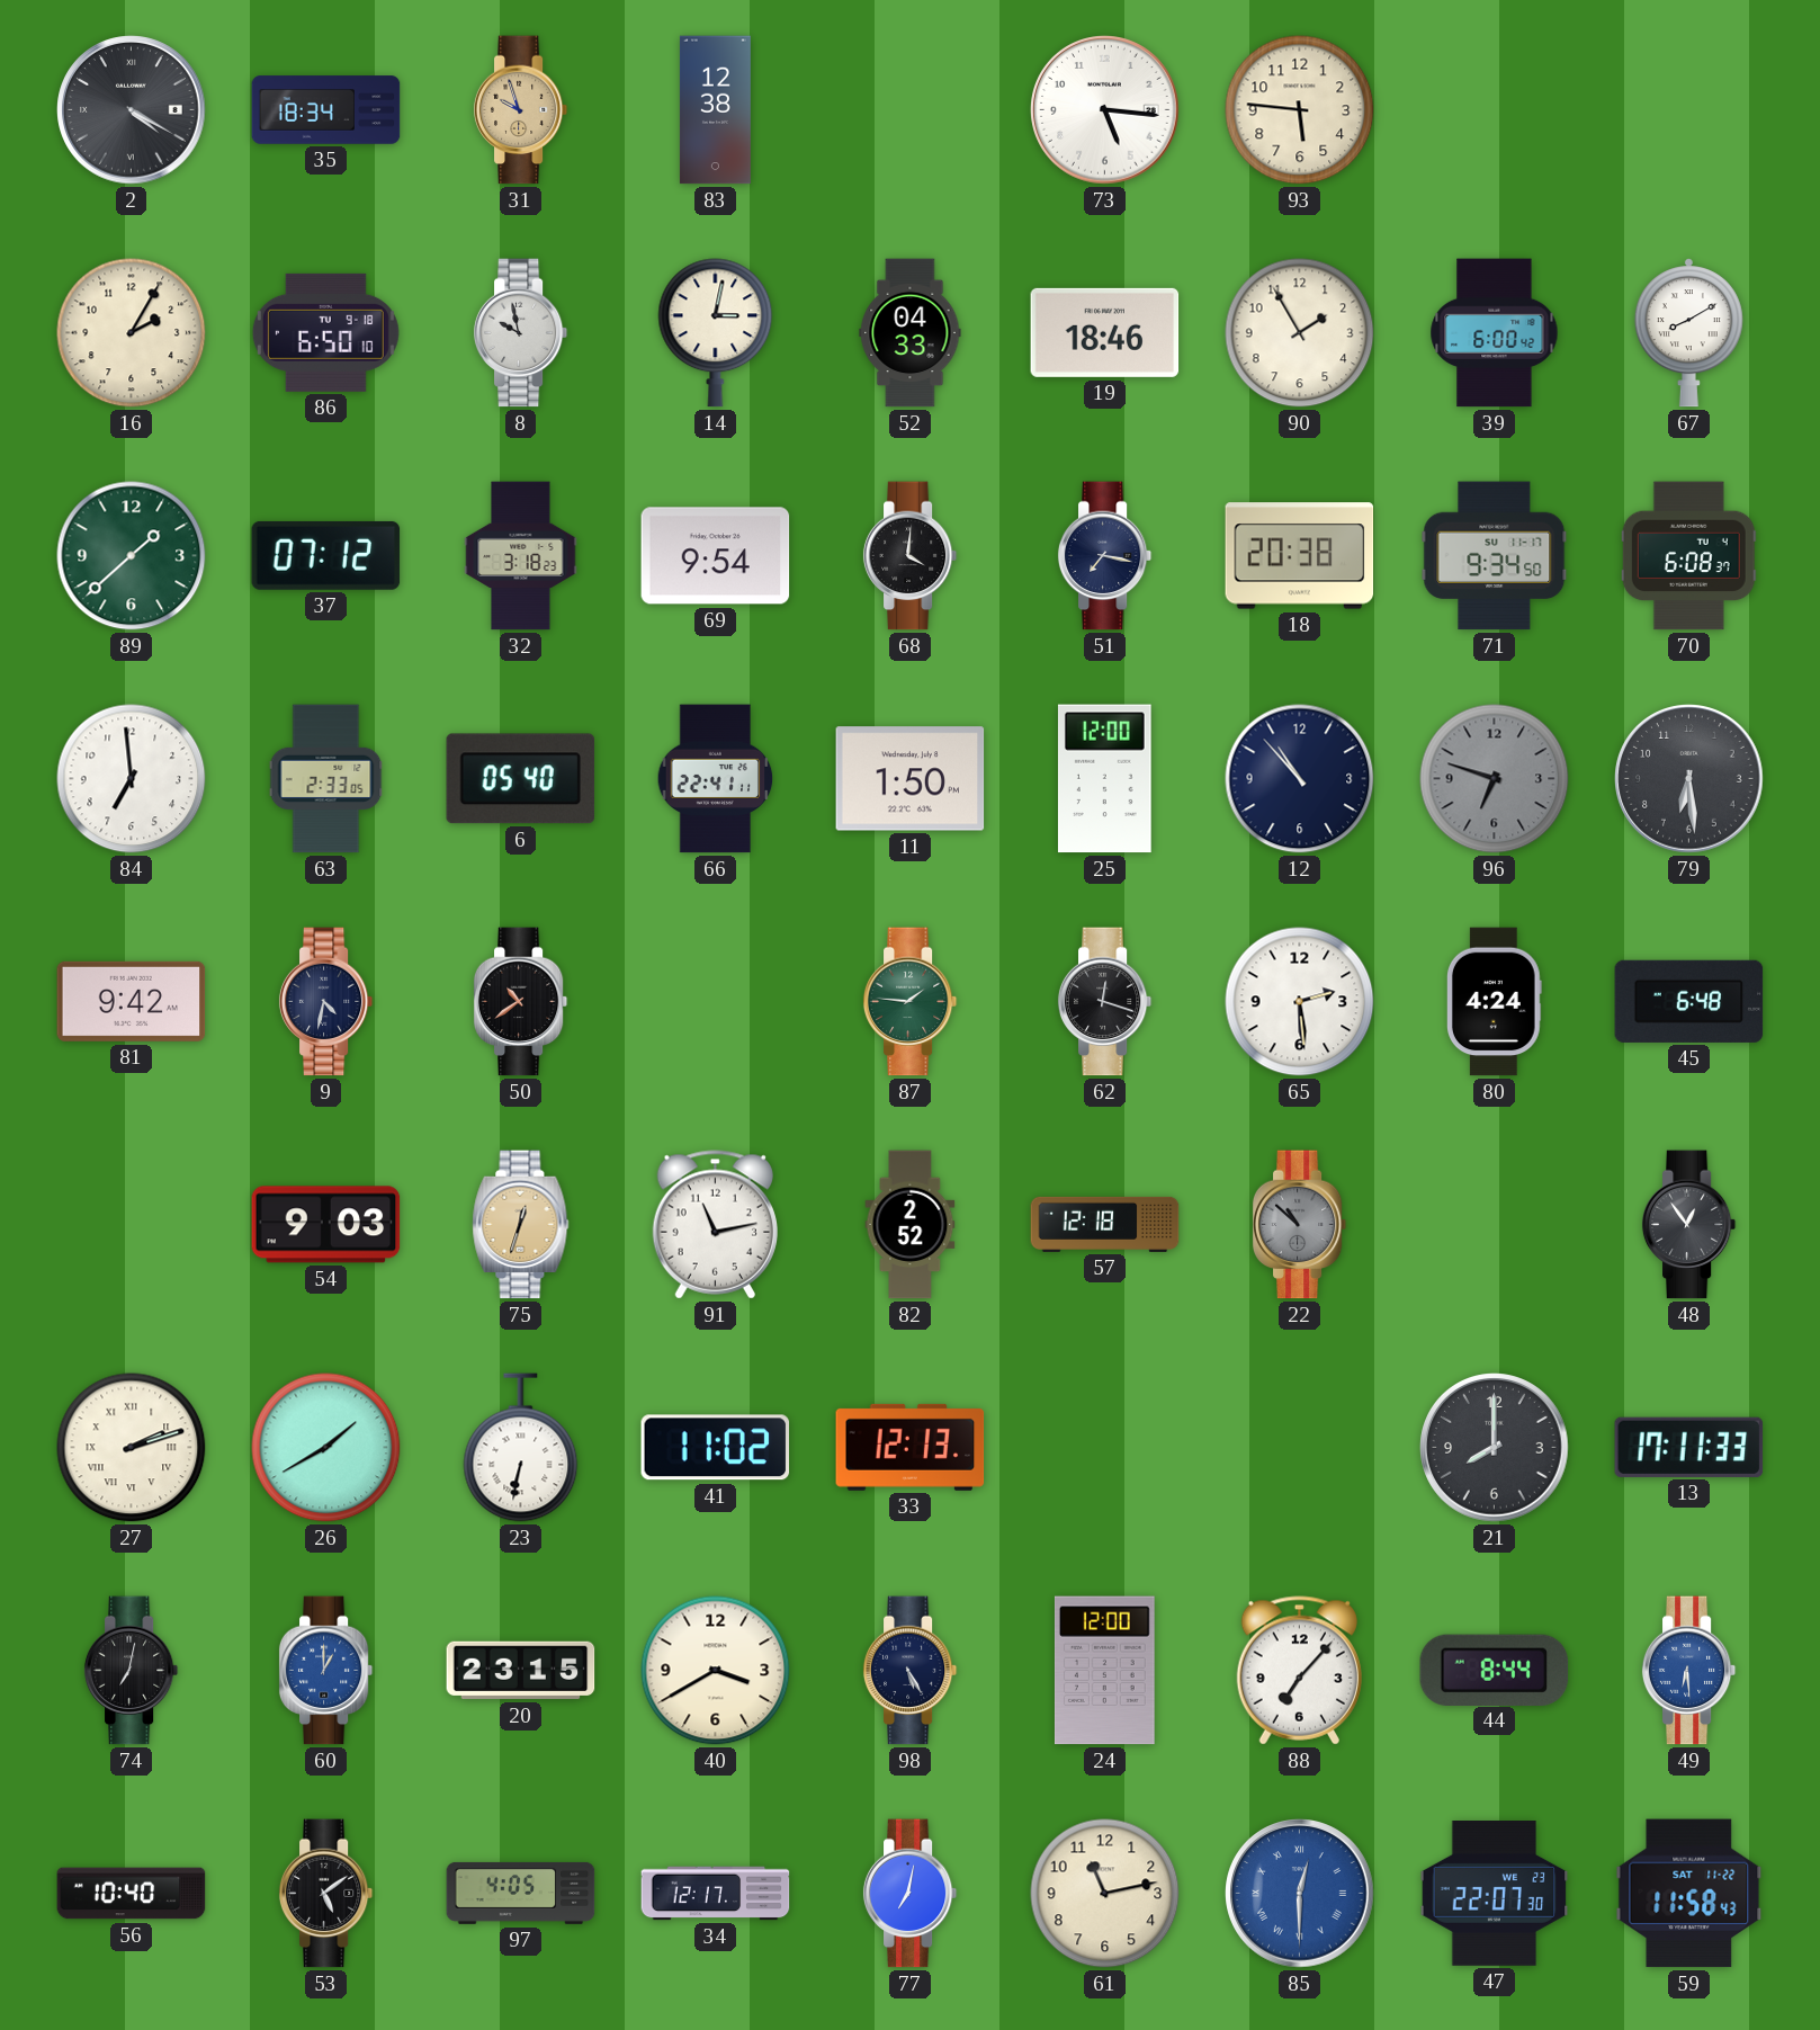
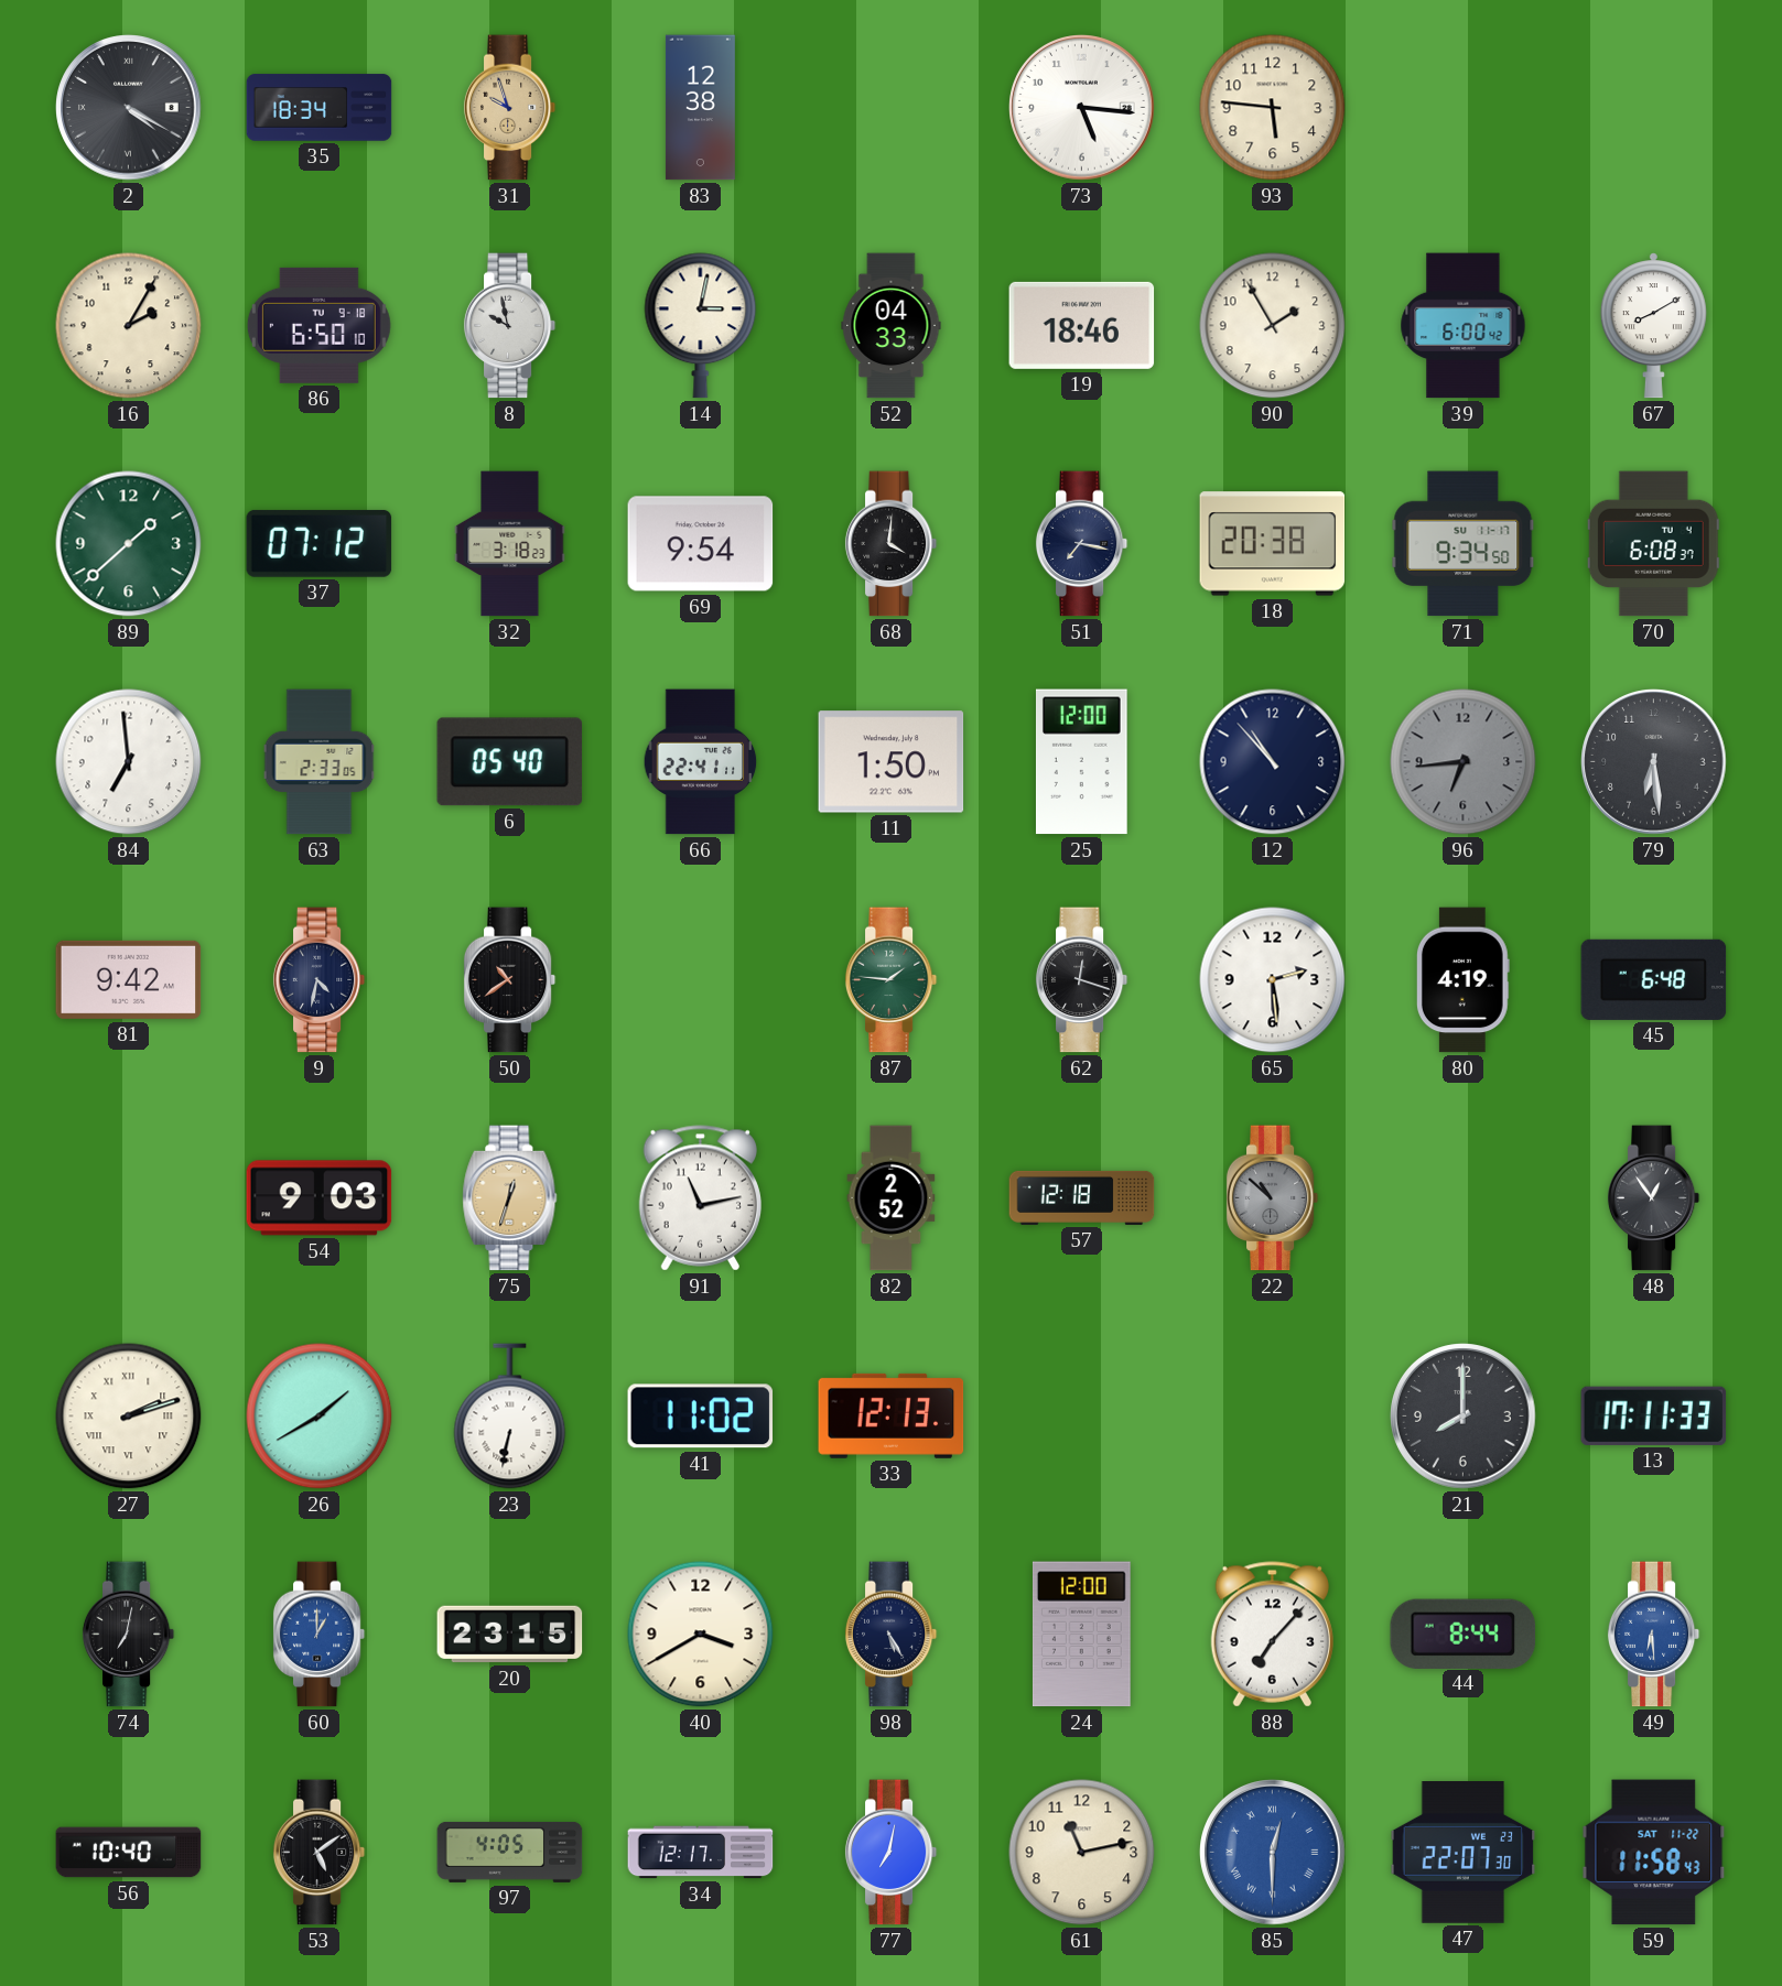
96: 6:48 -> 6:44
80: 4:24 -> 4:19
